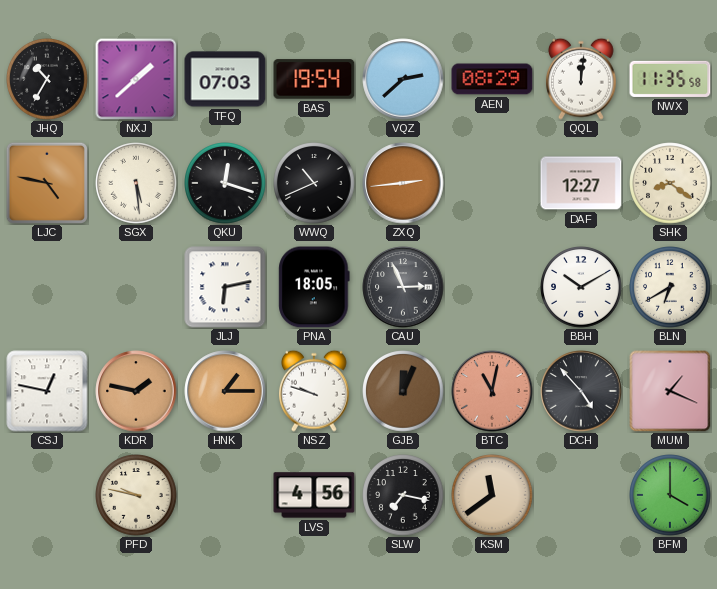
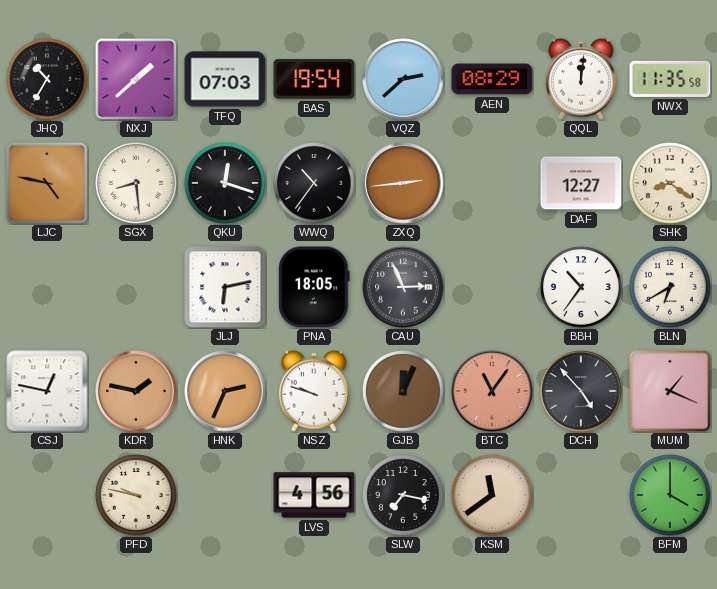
SGX: 5:29 -> 8:29
WWQ: 10:41 -> 10:36
BBH: 10:10 -> 10:36
HNK: 1:15 -> 2:34
BTC: 11:02 -> 11:06
